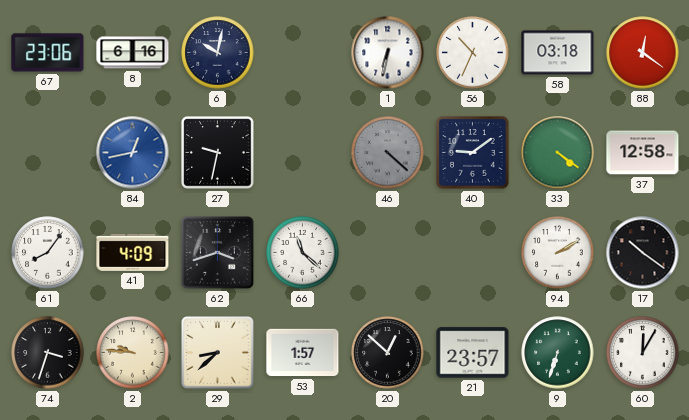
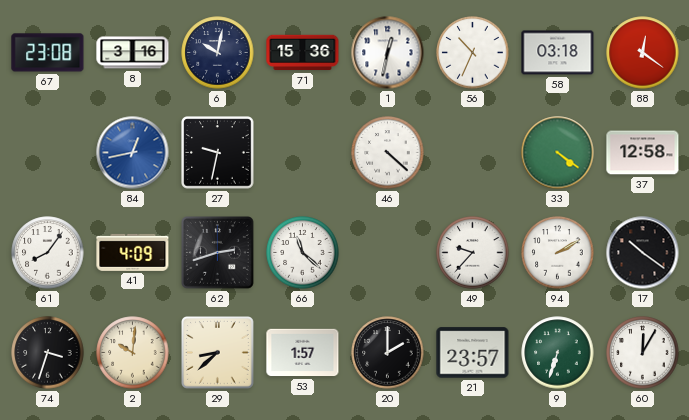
67: 23:06 -> 23:08
8: 6:16 -> 3:16
71: none -> 15:36
1: 6:32 -> 12:32
46 dial: grey -> white
40: 9:09 -> none
62: 3:42 -> 2:42
49: none -> 9:37
2: 9:46 -> 10:01
20: 12:52 -> 2:00
